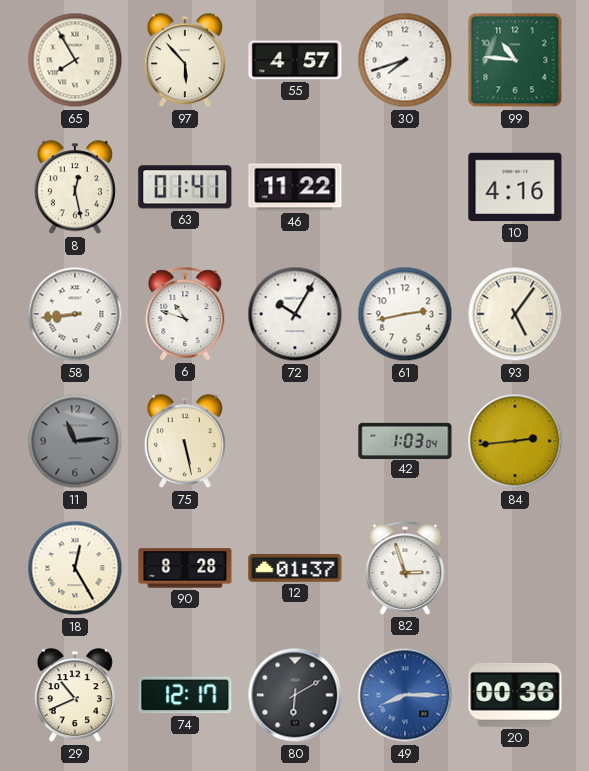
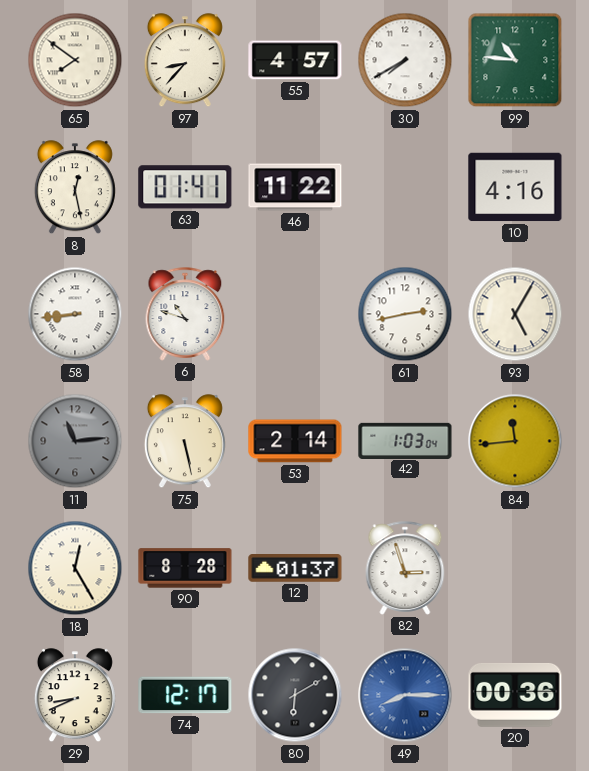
65: 7:55 -> 7:51
97: 5:53 -> 8:37
30: 7:42 -> 7:40
72: 10:05 -> none
93: 5:06 -> 5:05
53: none -> 2:14
84: 2:44 -> 11:44
29: 10:41 -> 8:41
